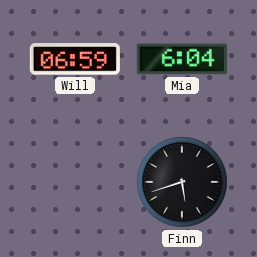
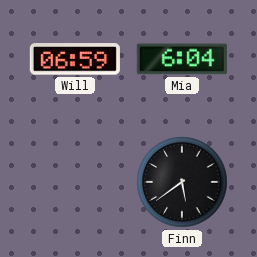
Finn: 5:42 -> 5:39
